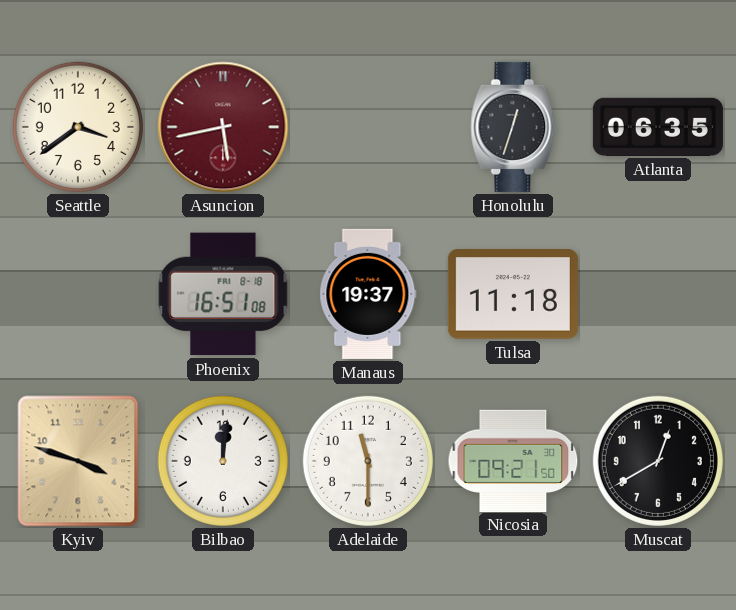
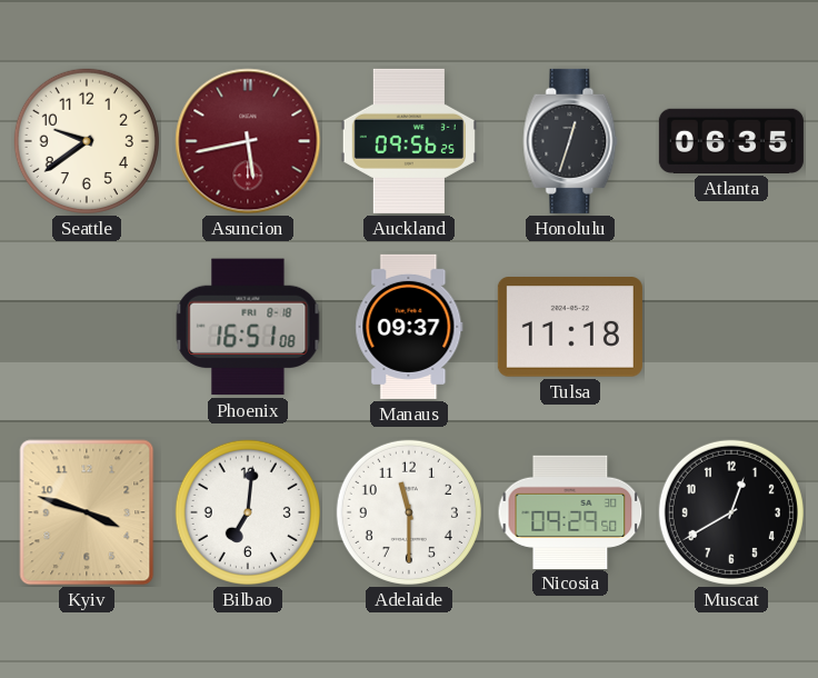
Seattle: 3:39 -> 9:39
Auckland: none -> 09:56
Manaus: 19:37 -> 09:37
Bilbao: 12:01 -> 7:01
Nicosia: 09:21 -> 09:29
